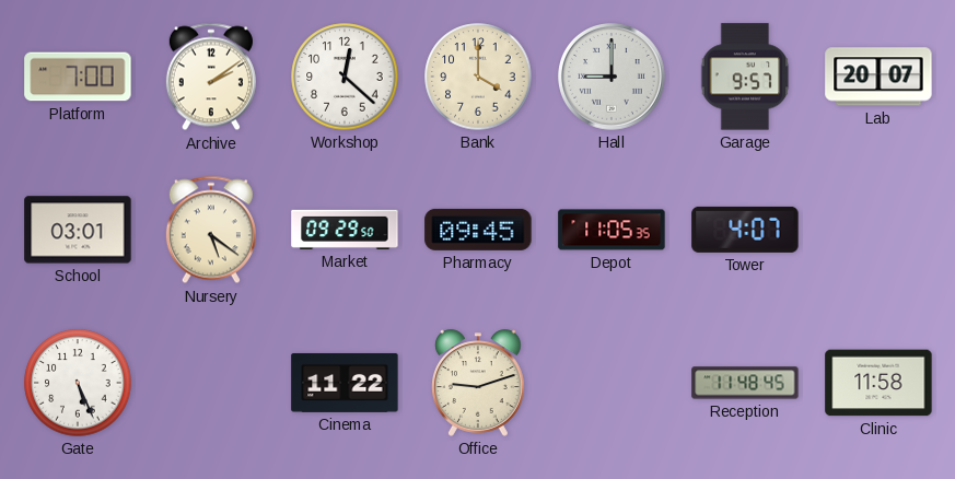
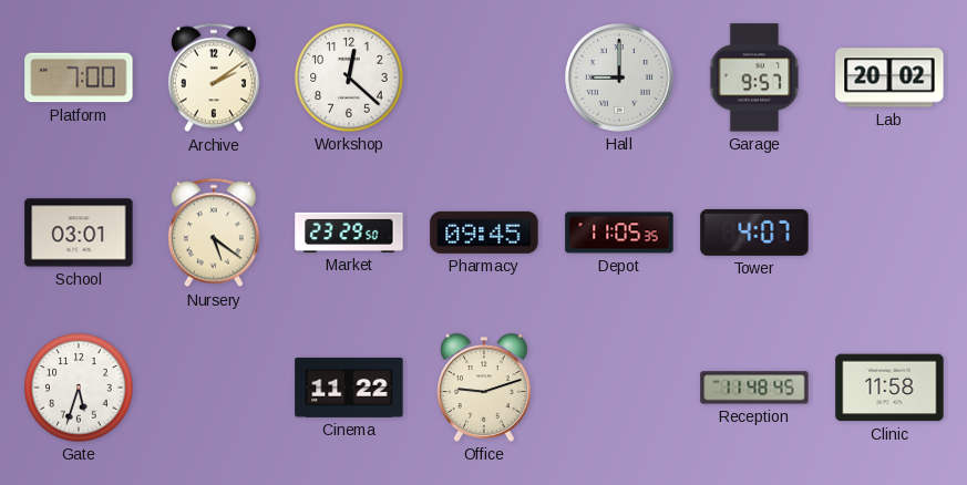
Bank: 4:00 -> none
Lab: 20:07 -> 20:02
Market: 09:29 -> 23:29
Gate: 5:26 -> 5:33
